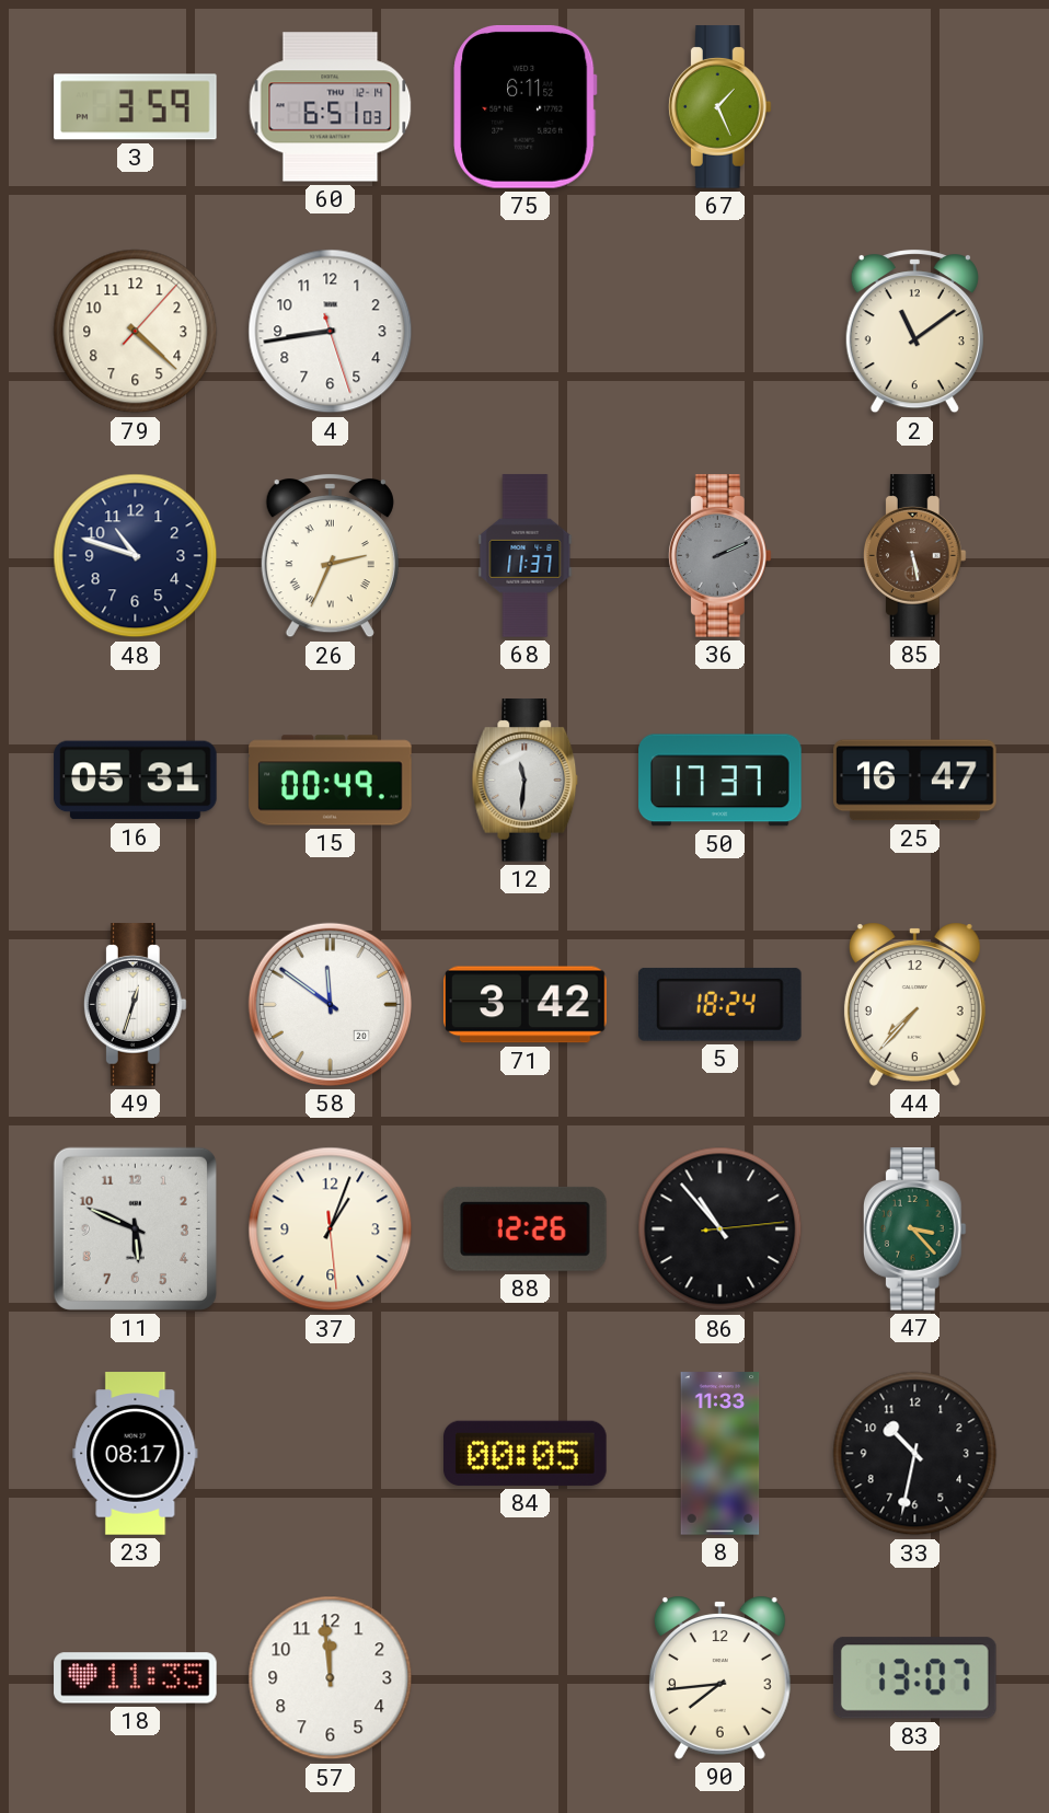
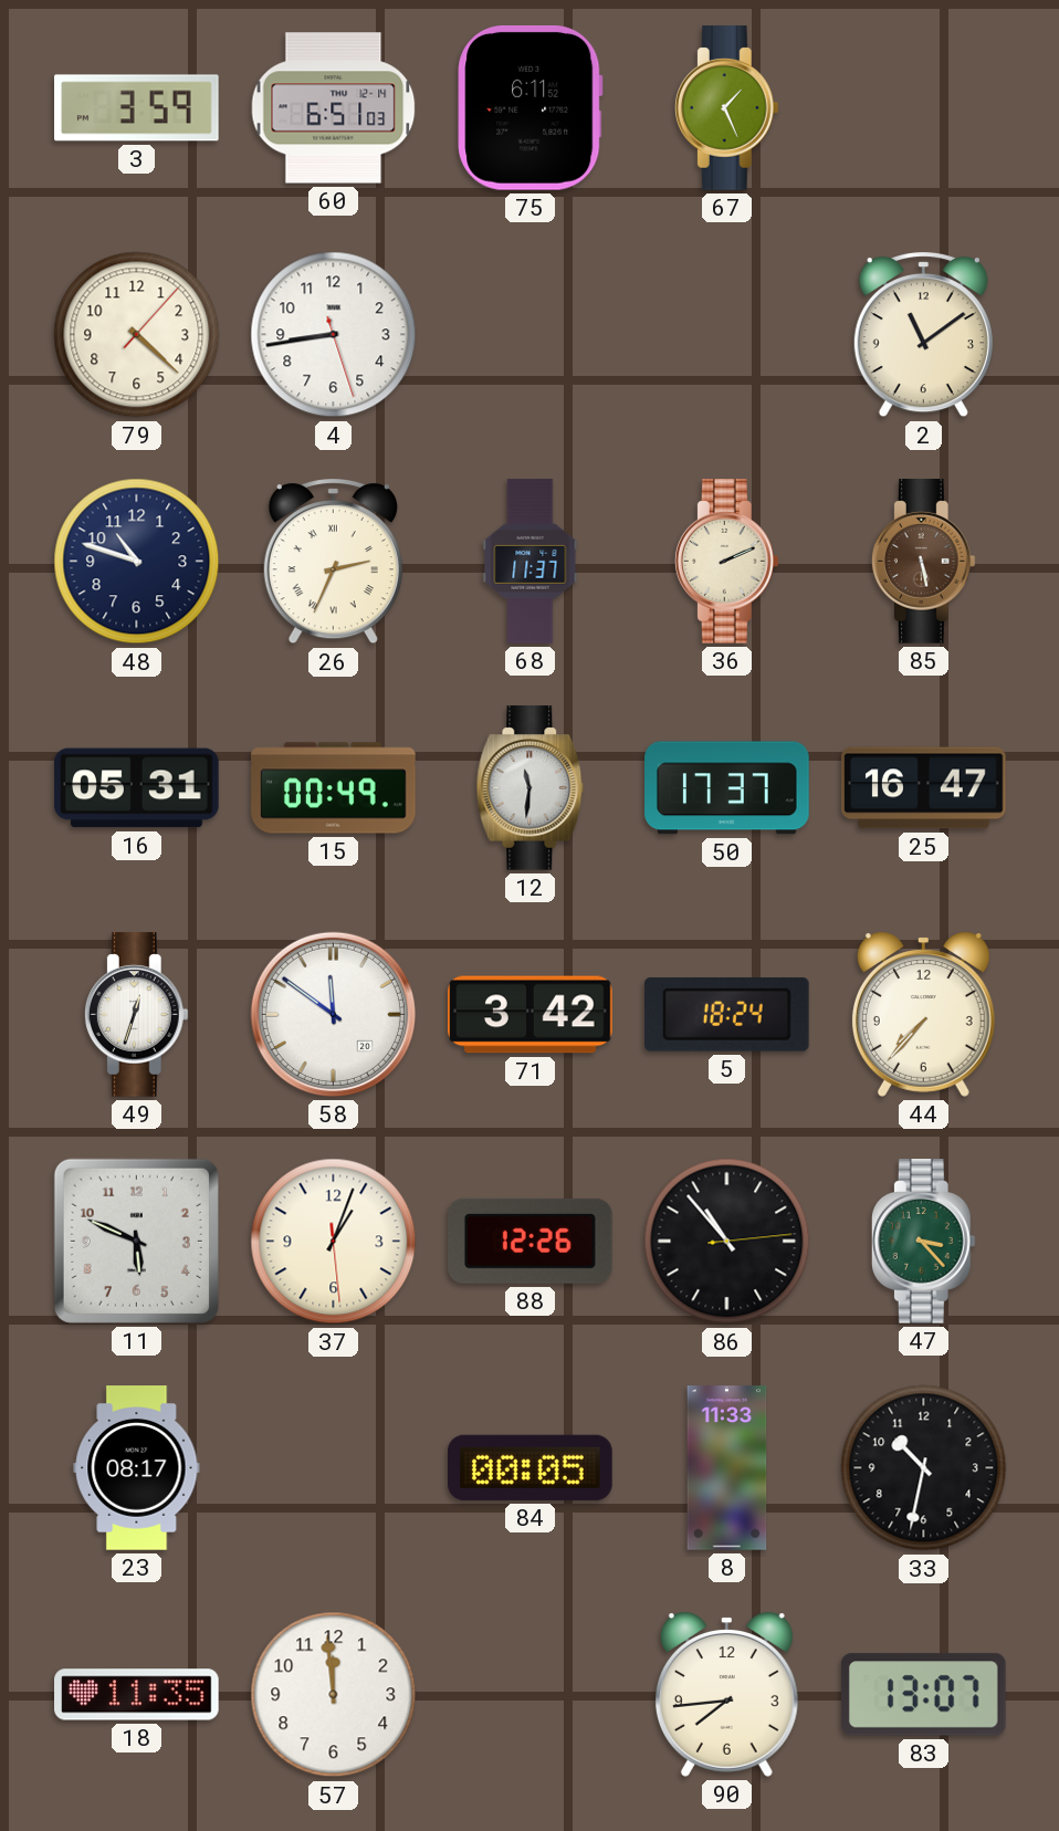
36 dial: grey -> cream
